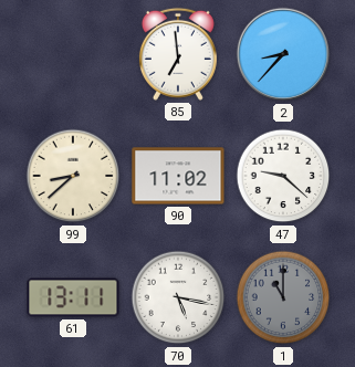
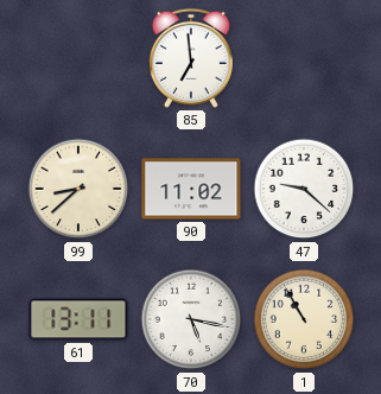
2: 8:37 -> none
1: 11:00 -> 10:55
1 dial: grey -> cream
